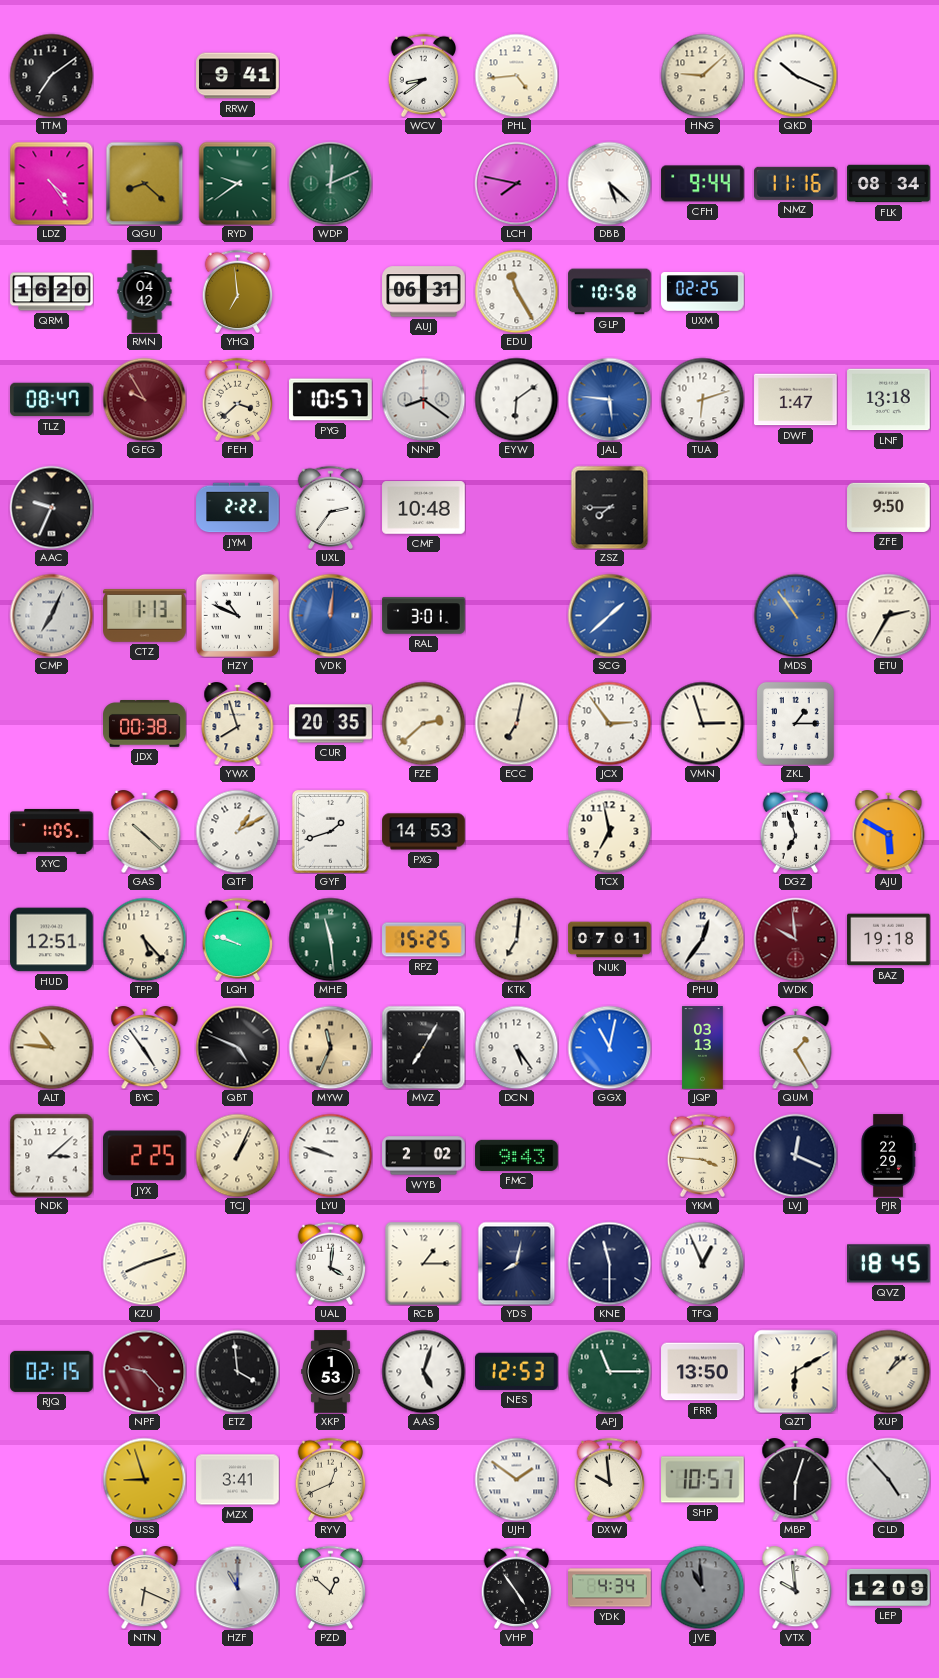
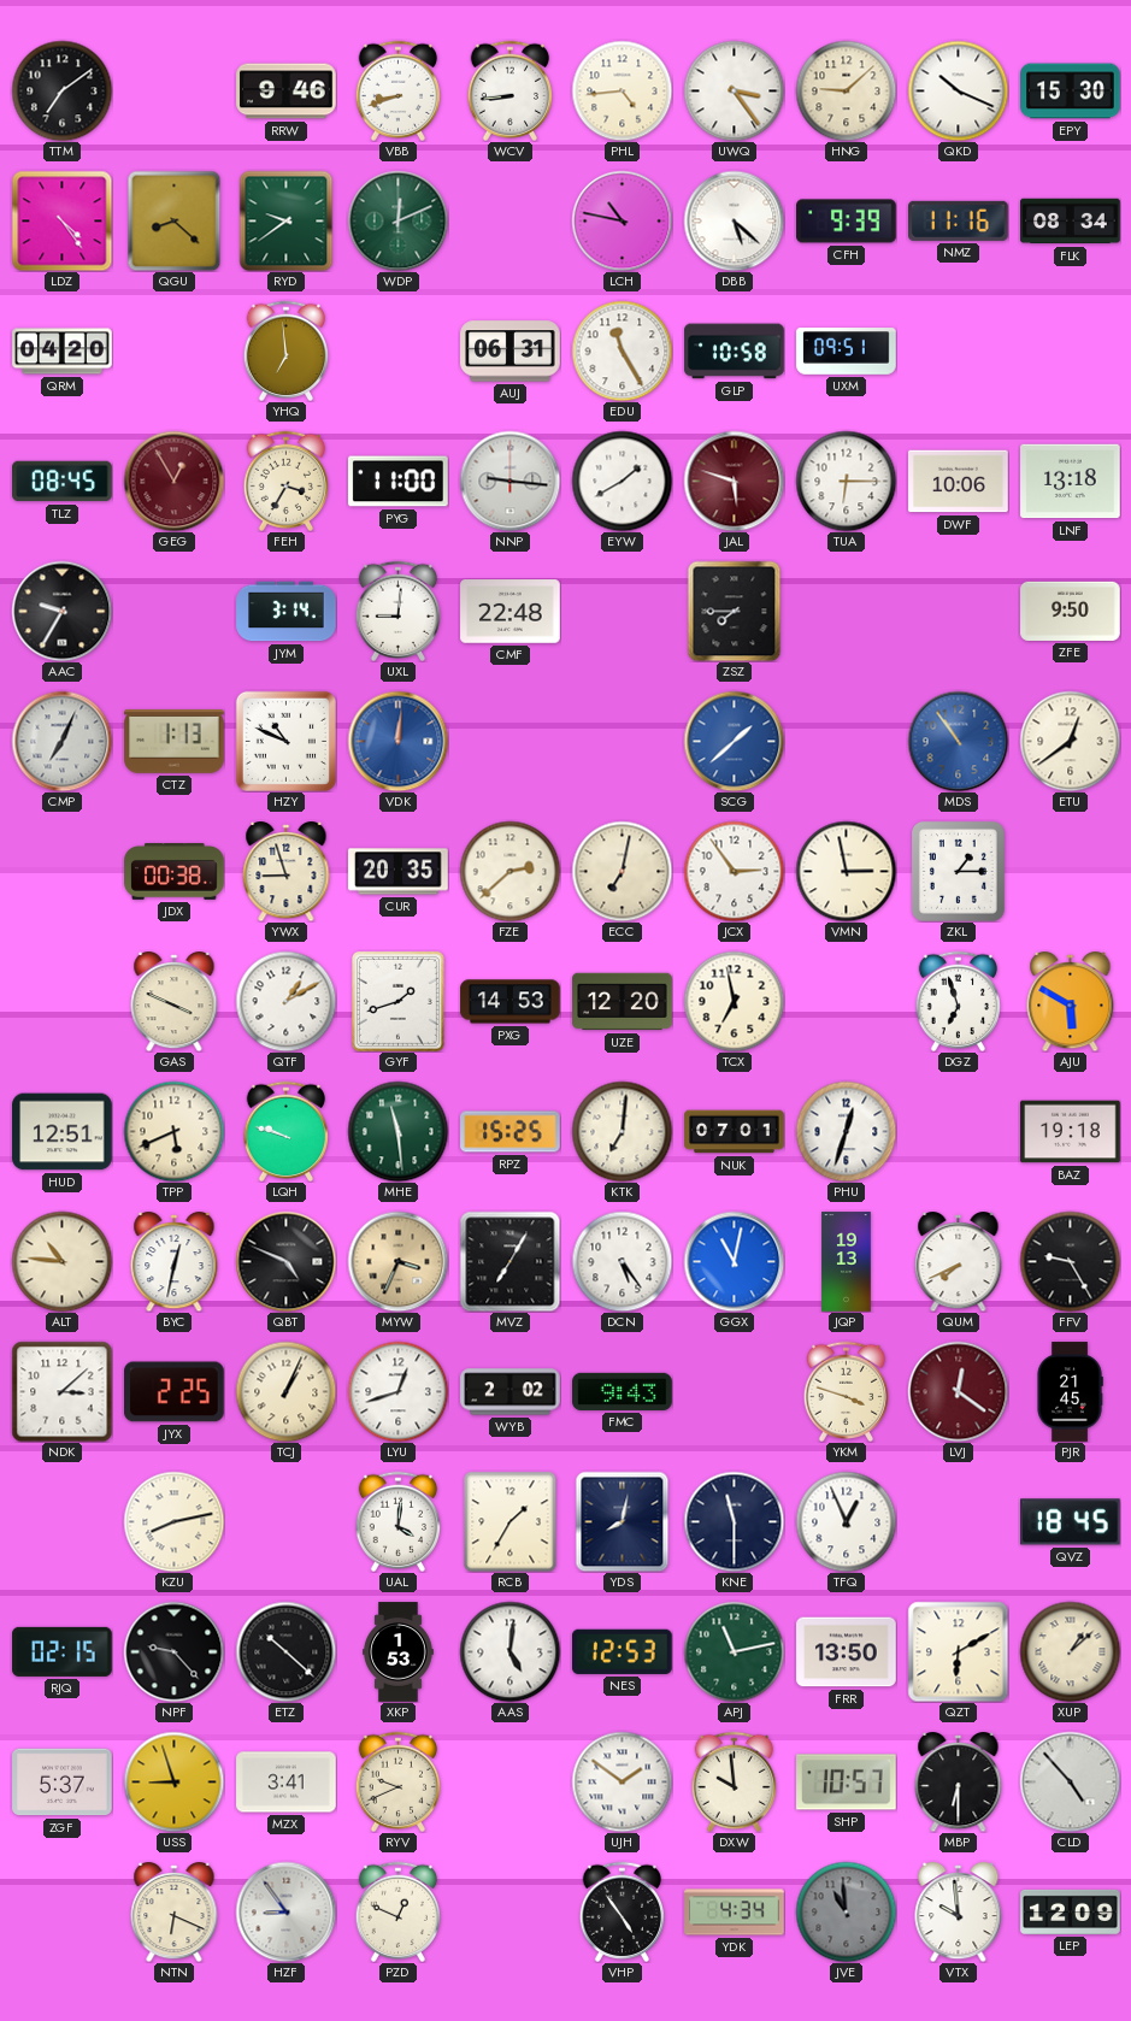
RRW: 9:41 -> 9:46
VBB: none -> 8:42
WCV: 8:39 -> 8:44
UWQ: none -> 3:24
EPY: none -> 15:30
LCH: 7:47 -> 10:47
CFH: 9:44 -> 9:39
QRM: 16:20 -> 04:20
RMN: 04:42 -> none
UXM: 02:25 -> 09:51
TLZ: 08:47 -> 08:45
GEG: 9:55 -> 12:55
FEH: 3:38 -> 3:35
PYG: 10:57 -> 11:00
NNP: 8:21 -> 9:16
EYW: 6:09 -> 1:40
JAL: 5:46 -> 5:48
JAL dial: blue -> burgundy
TUA: 6:12 -> 6:15
DWF: 1:47 -> 10:06
AAC: 9:34 -> 9:35
JYM: 2:22 -> 3:14
UXL: 2:36 -> 9:01
CMF: 10:48 -> 22:48
RAL: 3:01 -> none
ETU: 2:35 -> 12:39
YWX: 7:57 -> 8:57
VMN: 2:57 -> 2:58
XYC: 1:05 -> none
GAS: 10:22 -> 3:49
UZE: none -> 12:20
TPP: 5:23 -> 5:41
PHU: 12:36 -> 12:33
WDK: 9:59 -> none
BYC: 4:54 -> 12:32
MYW: 11:34 -> 3:34
JQP: 03:13 -> 19:13
QUM: 1:25 -> 7:41
FFV: none -> 9:25
LYU: 9:48 -> 12:42
YKM: 3:46 -> 3:48
LVJ: 12:19 -> 12:21
LVJ dial: navy -> burgundy
PJR: 22:29 -> 21:45
KZU: 8:12 -> 8:13
RCB: 1:15 -> 1:35
NPF dial: burgundy -> black
ETZ: 3:59 -> 10:22
AAS: 5:03 -> 5:01
APJ: 11:15 -> 11:13
ZGF: none -> 5:37
RYV: 12:41 -> 9:41
MBP: 6:03 -> 6:30
HZF: 11:00 -> 8:54
PZD: 12:52 -> 12:49
